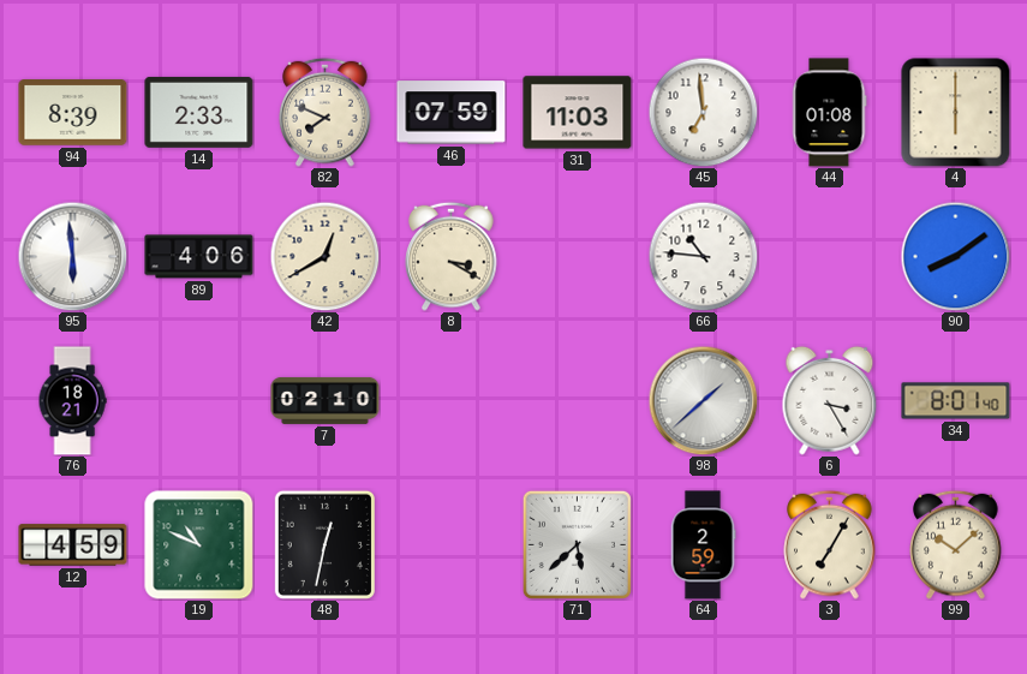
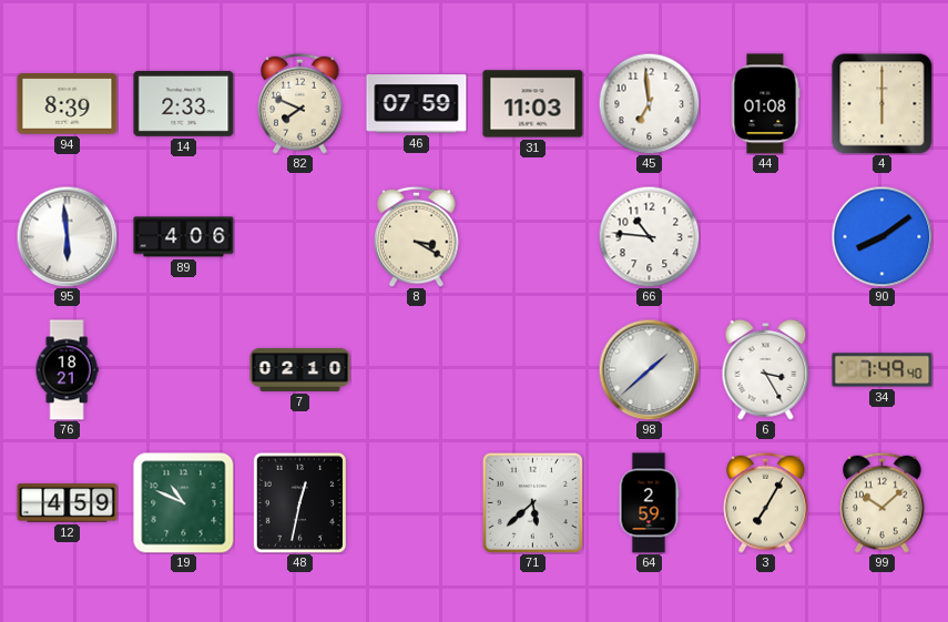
42: 12:40 -> none
34: 8:01 -> 7:49
